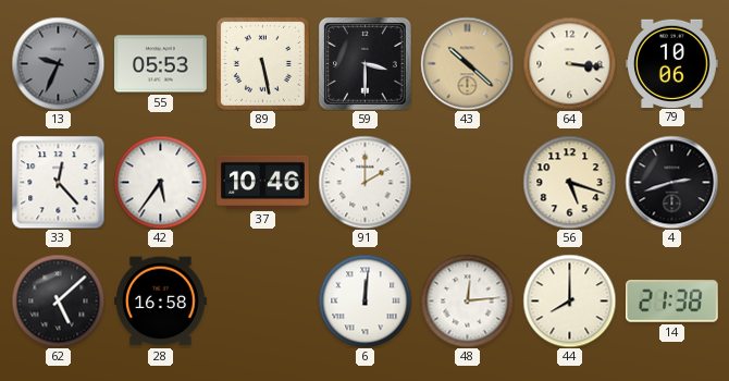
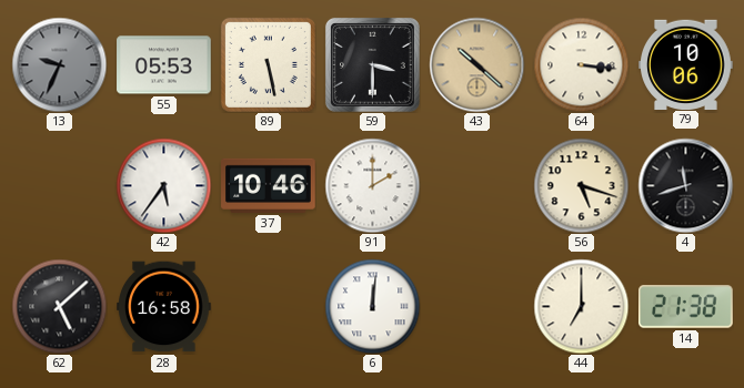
33: 12:23 -> none
4: 2:42 -> 11:42
48: 12:14 -> none
44: 8:00 -> 7:00
